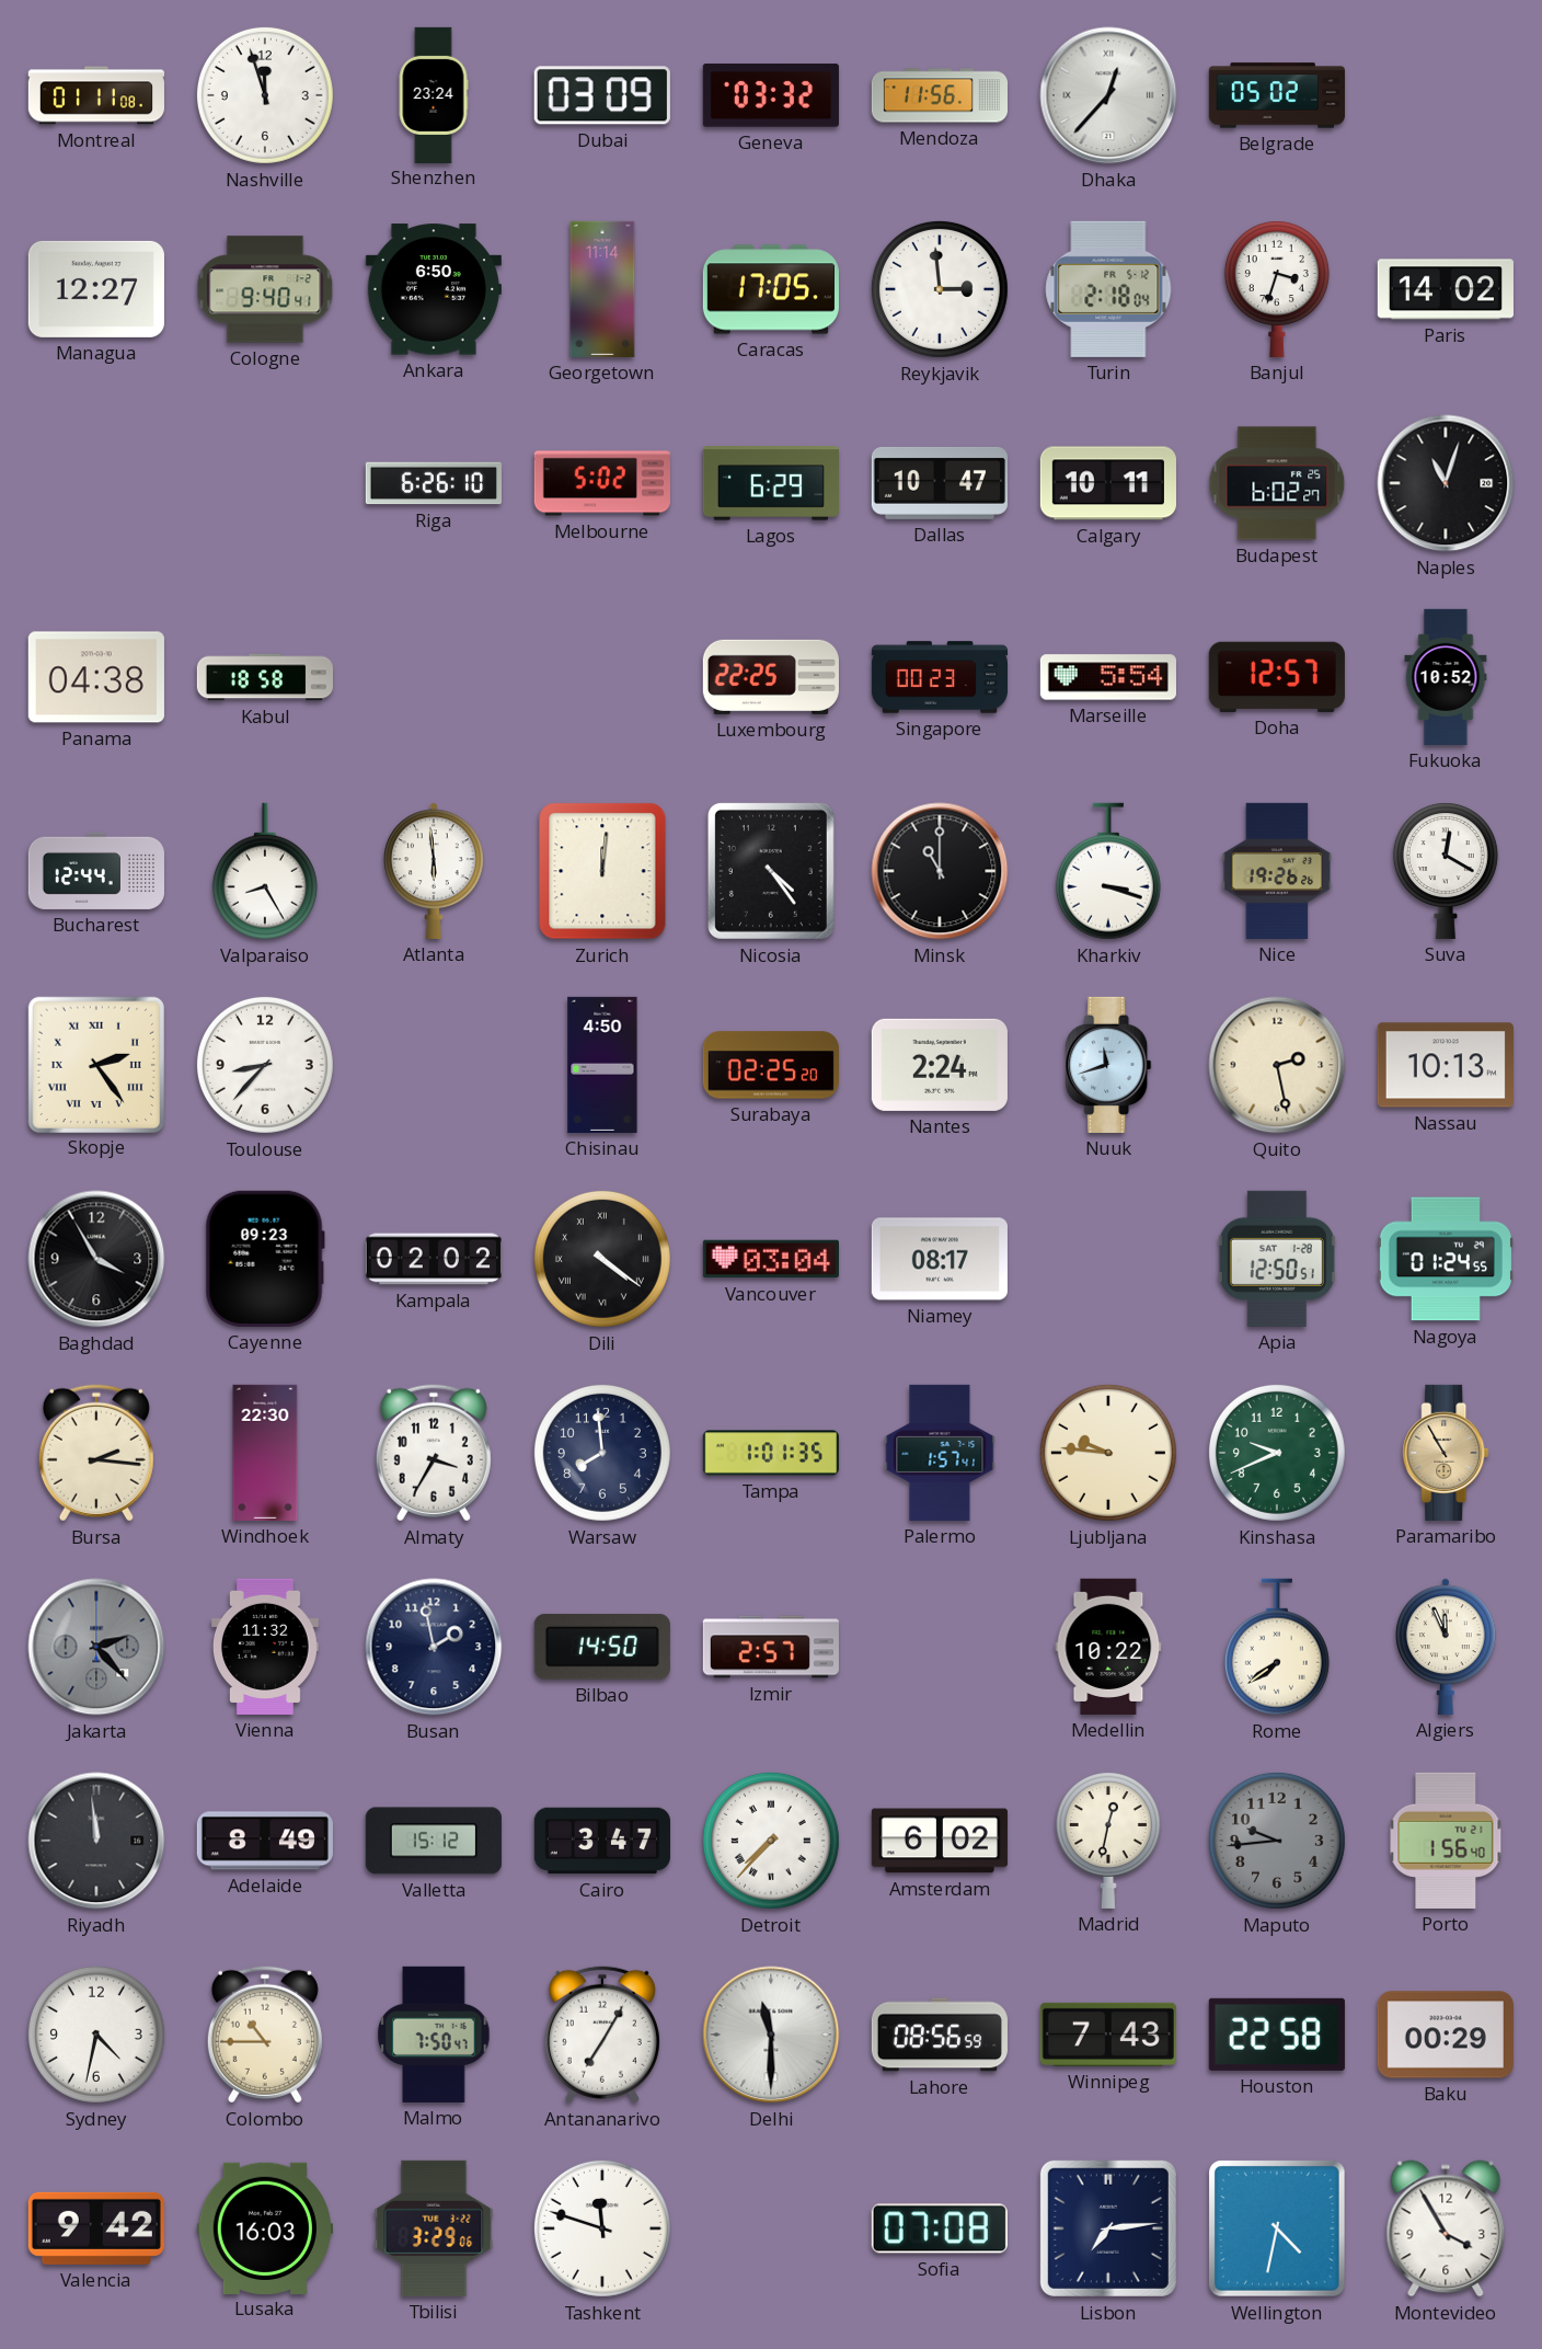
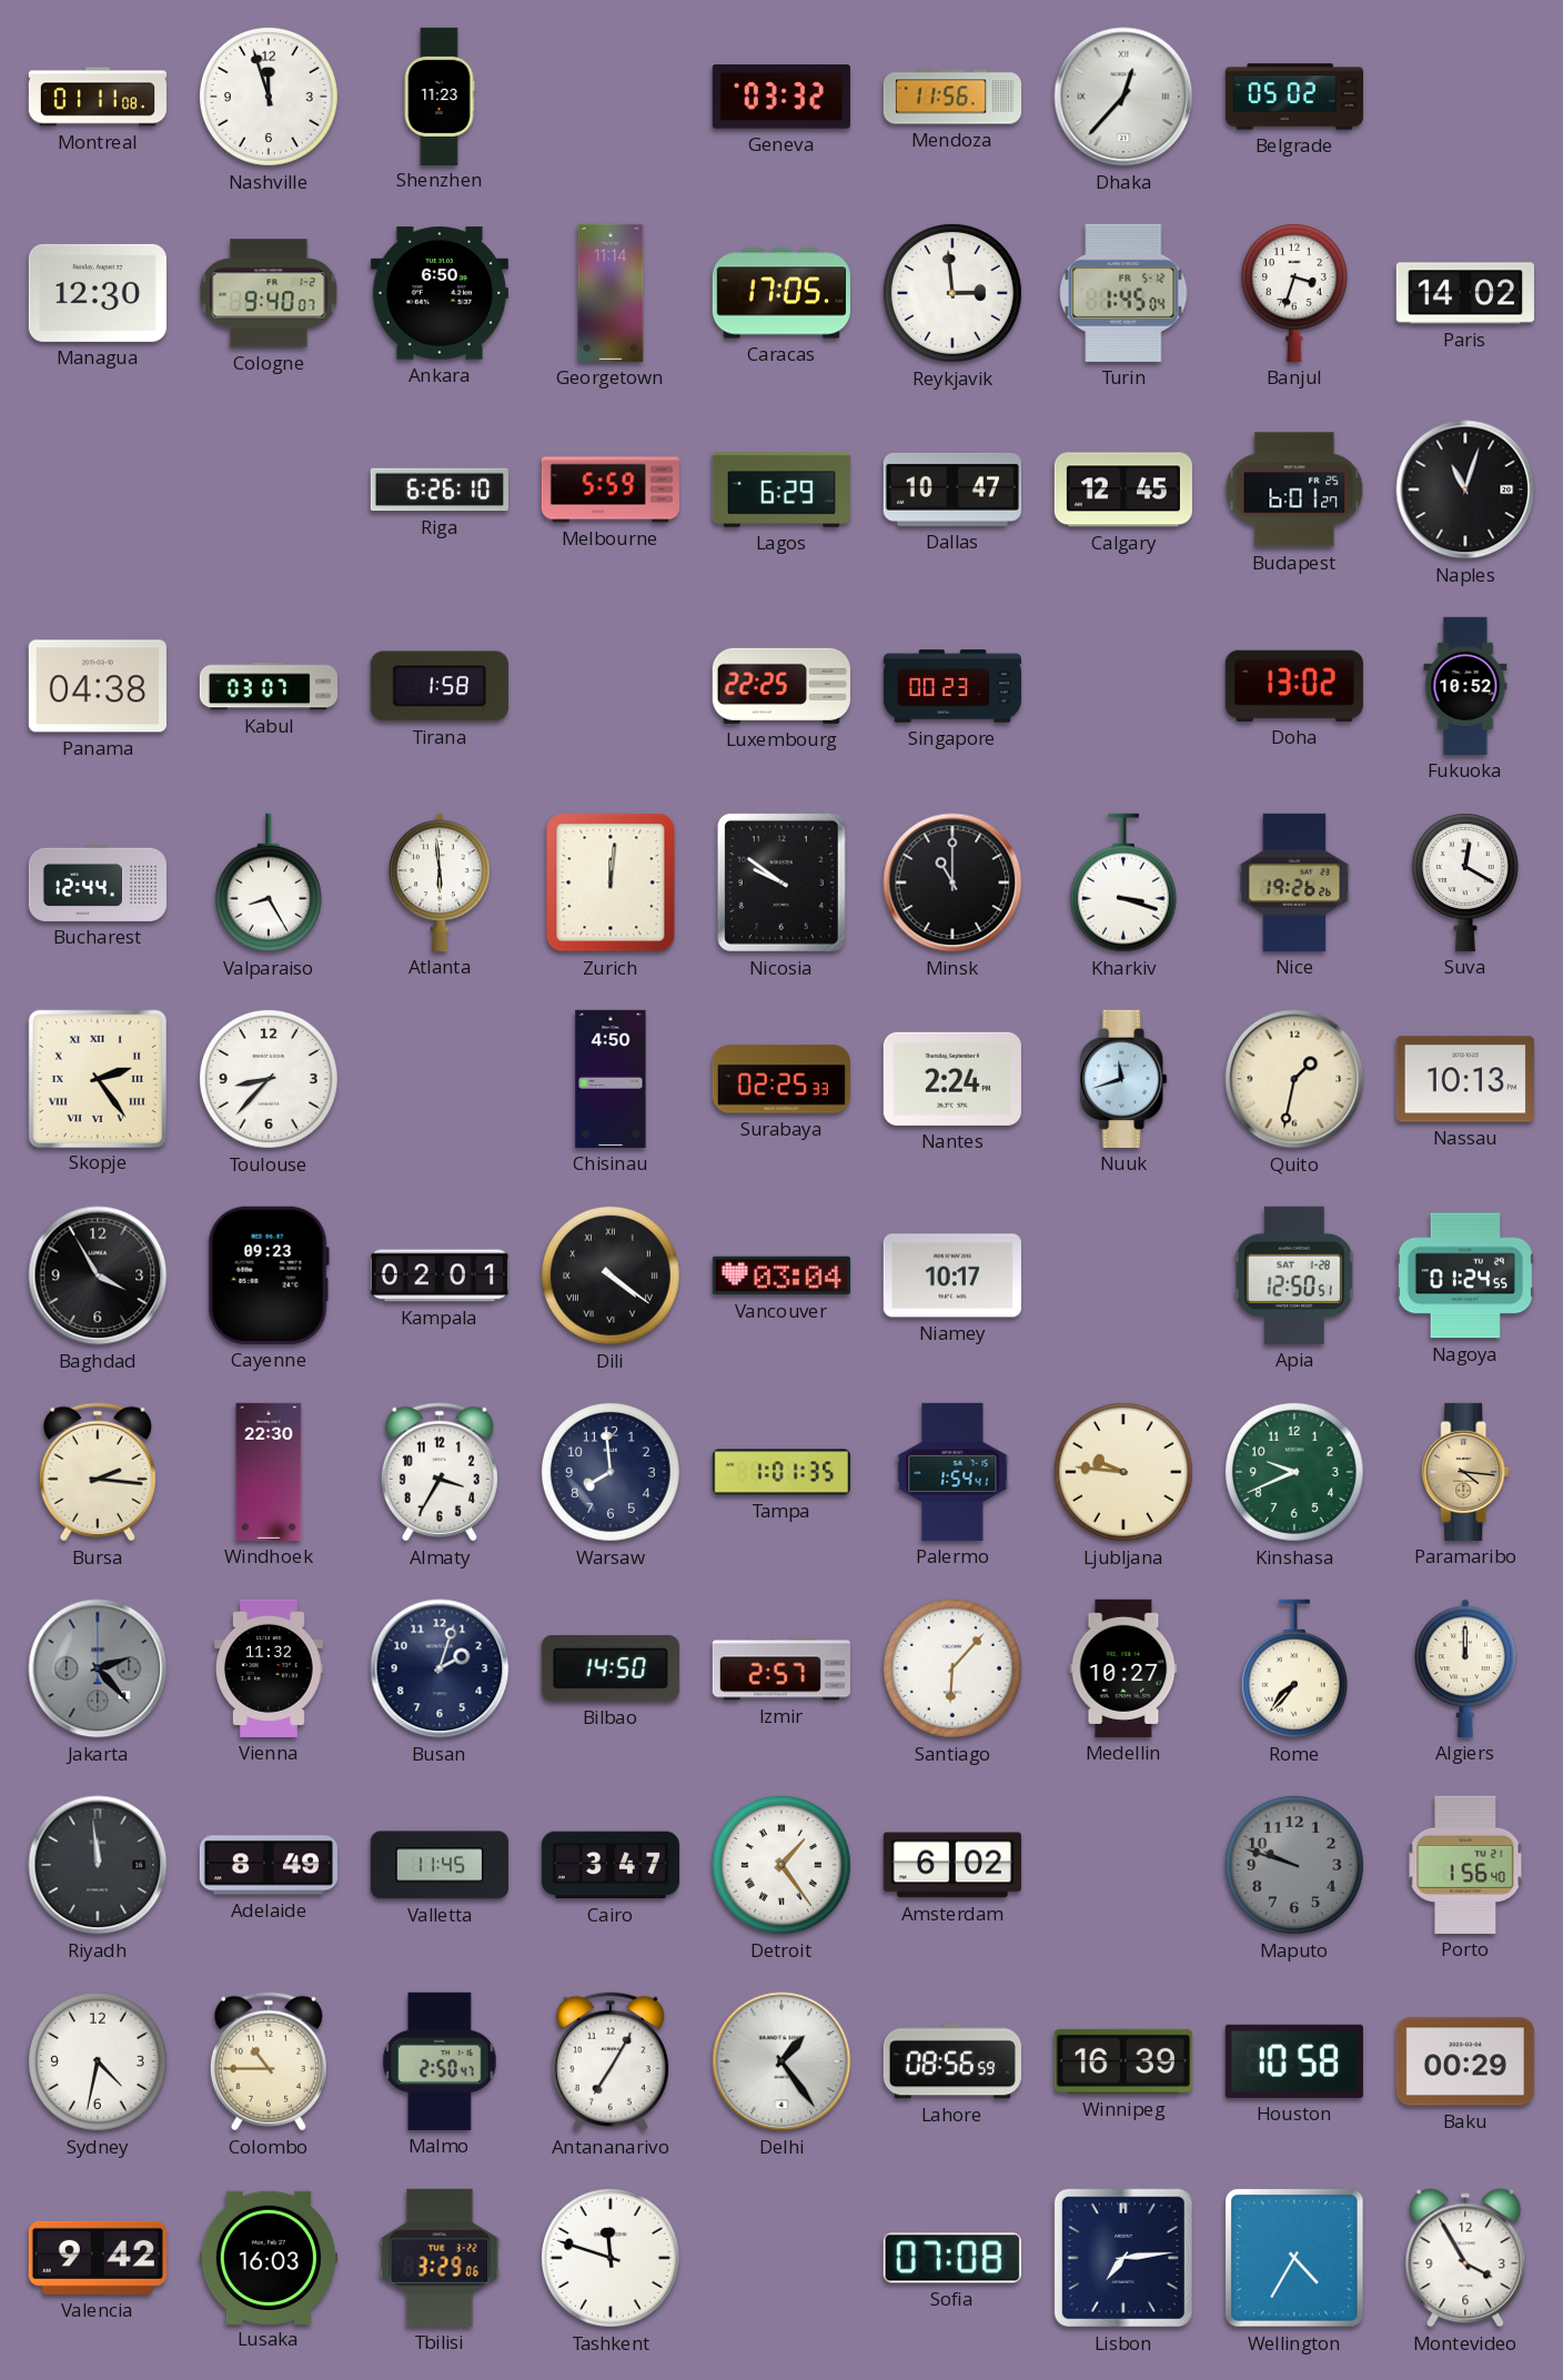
Shenzhen: 23:24 -> 11:23
Dubai: 03:09 -> none
Managua: 12:27 -> 12:30
Cologne: 9:40:41 -> 9:40:07
Turin: 2:18 -> 1:45
Melbourne: 5:02 -> 5:59
Calgary: 10:11 -> 12:45
Budapest: 6:02 -> 6:01
Kabul: 18:58 -> 03:07
Tirana: none -> 1:58
Marseille: 5:54 -> none
Doha: 12:57 -> 13:02
Nicosia: 4:24 -> 9:51
Surabaya: 02:25:20 -> 02:25:33
Quito: 2:28 -> 1:32
Kampala: 02:02 -> 02:01
Niamey: 08:17 -> 10:17
Palermo: 1:57 -> 1:54
Paramaribo: 10:55 -> 4:16
Busan: 1:58 -> 2:03
Santiago: none -> 6:07
Medellin: 10:22 -> 10:27
Rome: 7:39 -> 7:37
Algiers: 11:56 -> 12:00
Valletta: 15:12 -> 11:45
Detroit: 7:37 -> 1:24
Madrid: 12:32 -> none
Maputo: 9:44 -> 9:48
Malmo: 7:50 -> 2:50
Delhi: 11:30 -> 1:24
Winnipeg: 7:43 -> 16:39
Houston: 22:58 -> 10:58
Wellington: 4:32 -> 4:35
